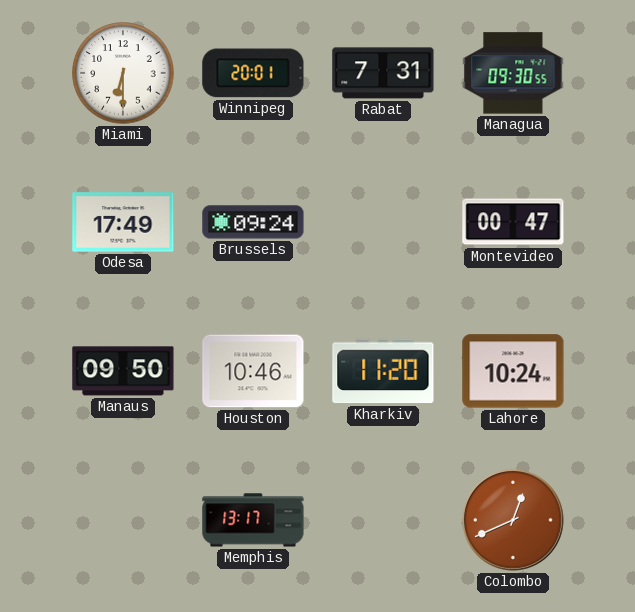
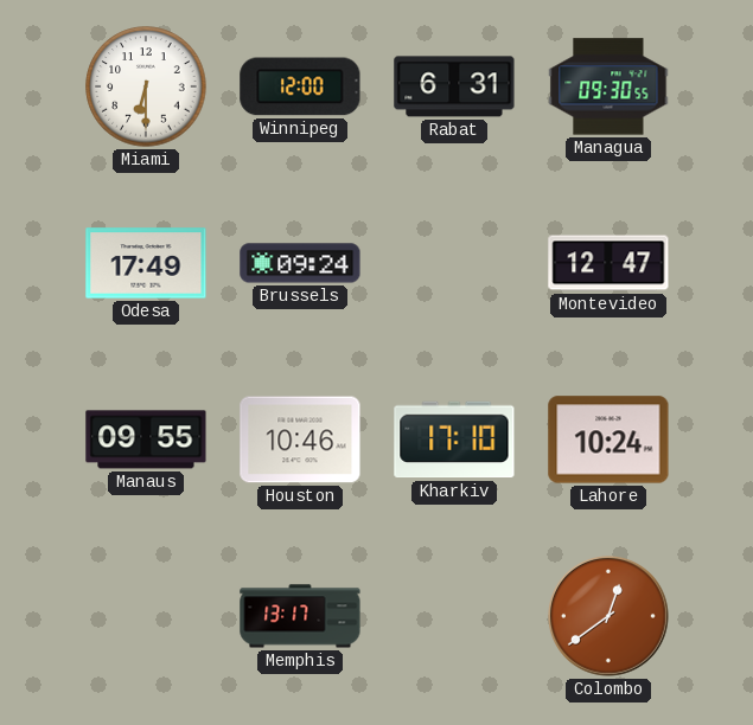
Winnipeg: 20:01 -> 12:00
Rabat: 7:31 -> 6:31
Montevideo: 00:47 -> 12:47
Manaus: 09:50 -> 09:55
Kharkiv: 11:20 -> 17:10
Colombo: 12:41 -> 12:39
